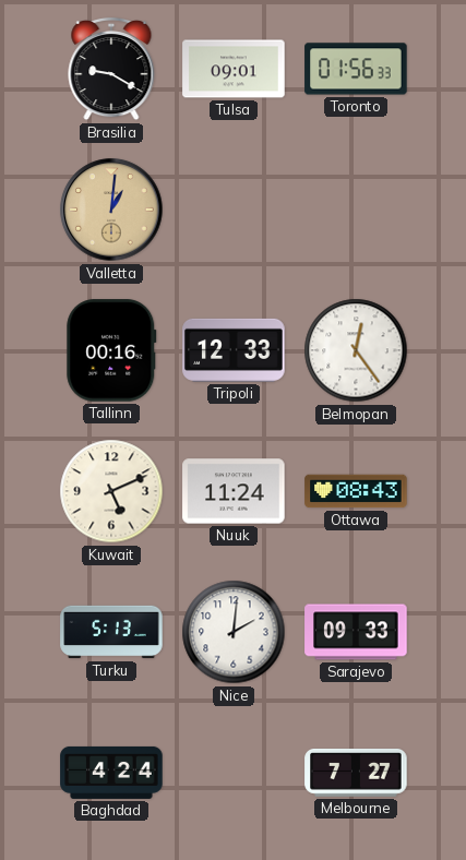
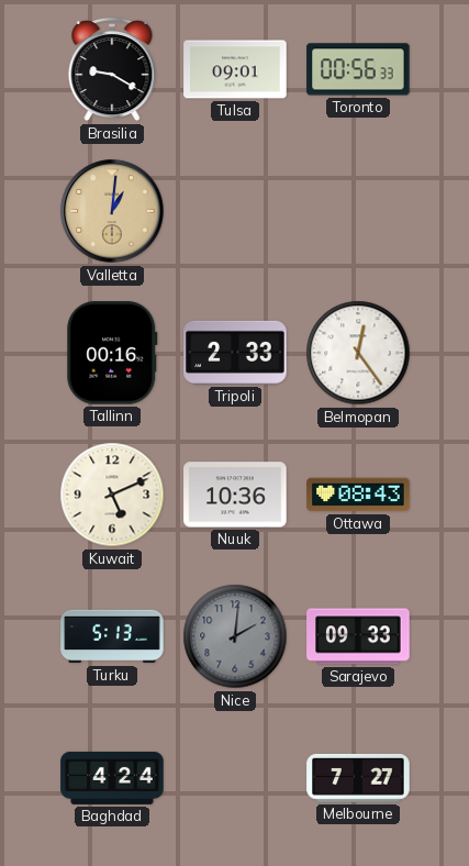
Toronto: 01:56 -> 00:56
Tripoli: 12:33 -> 2:33
Nuuk: 11:24 -> 10:36
Nice dial: white -> grey
